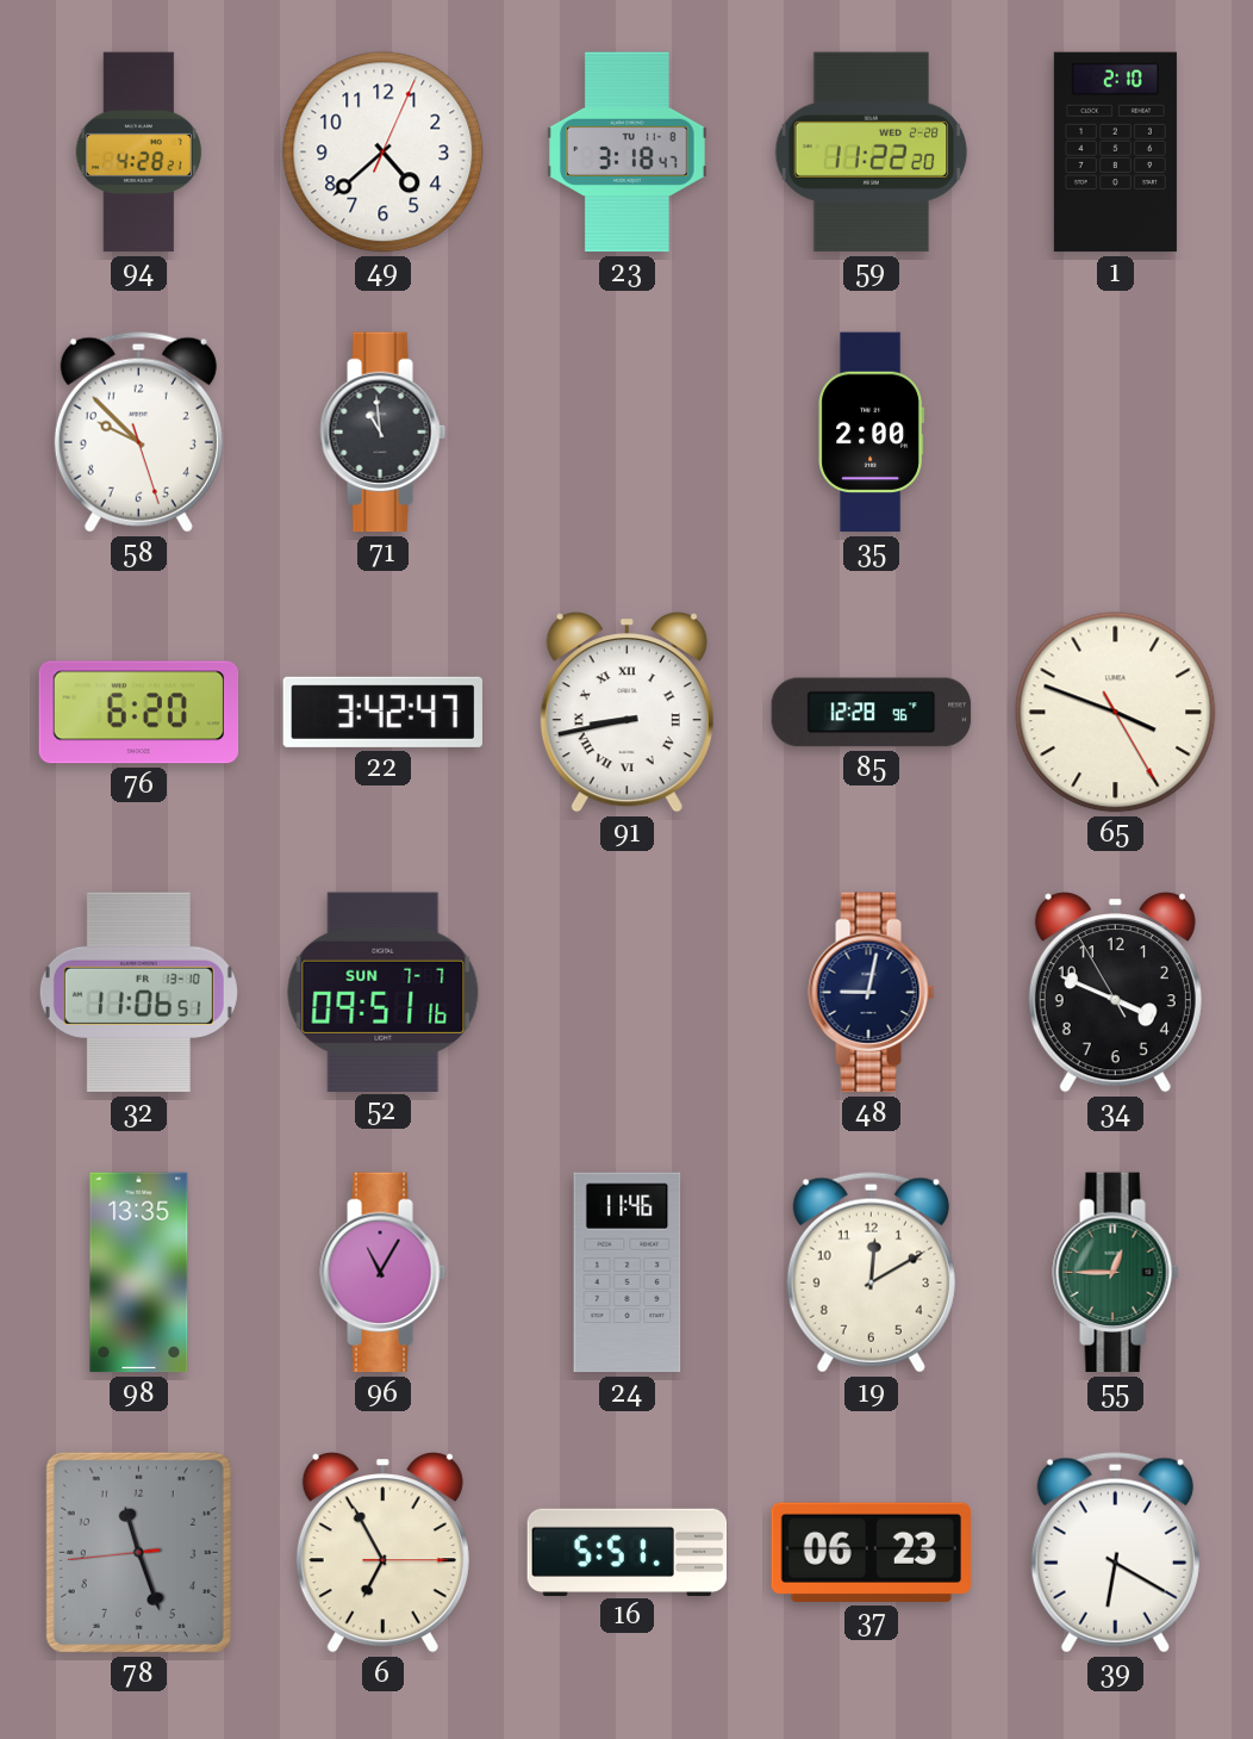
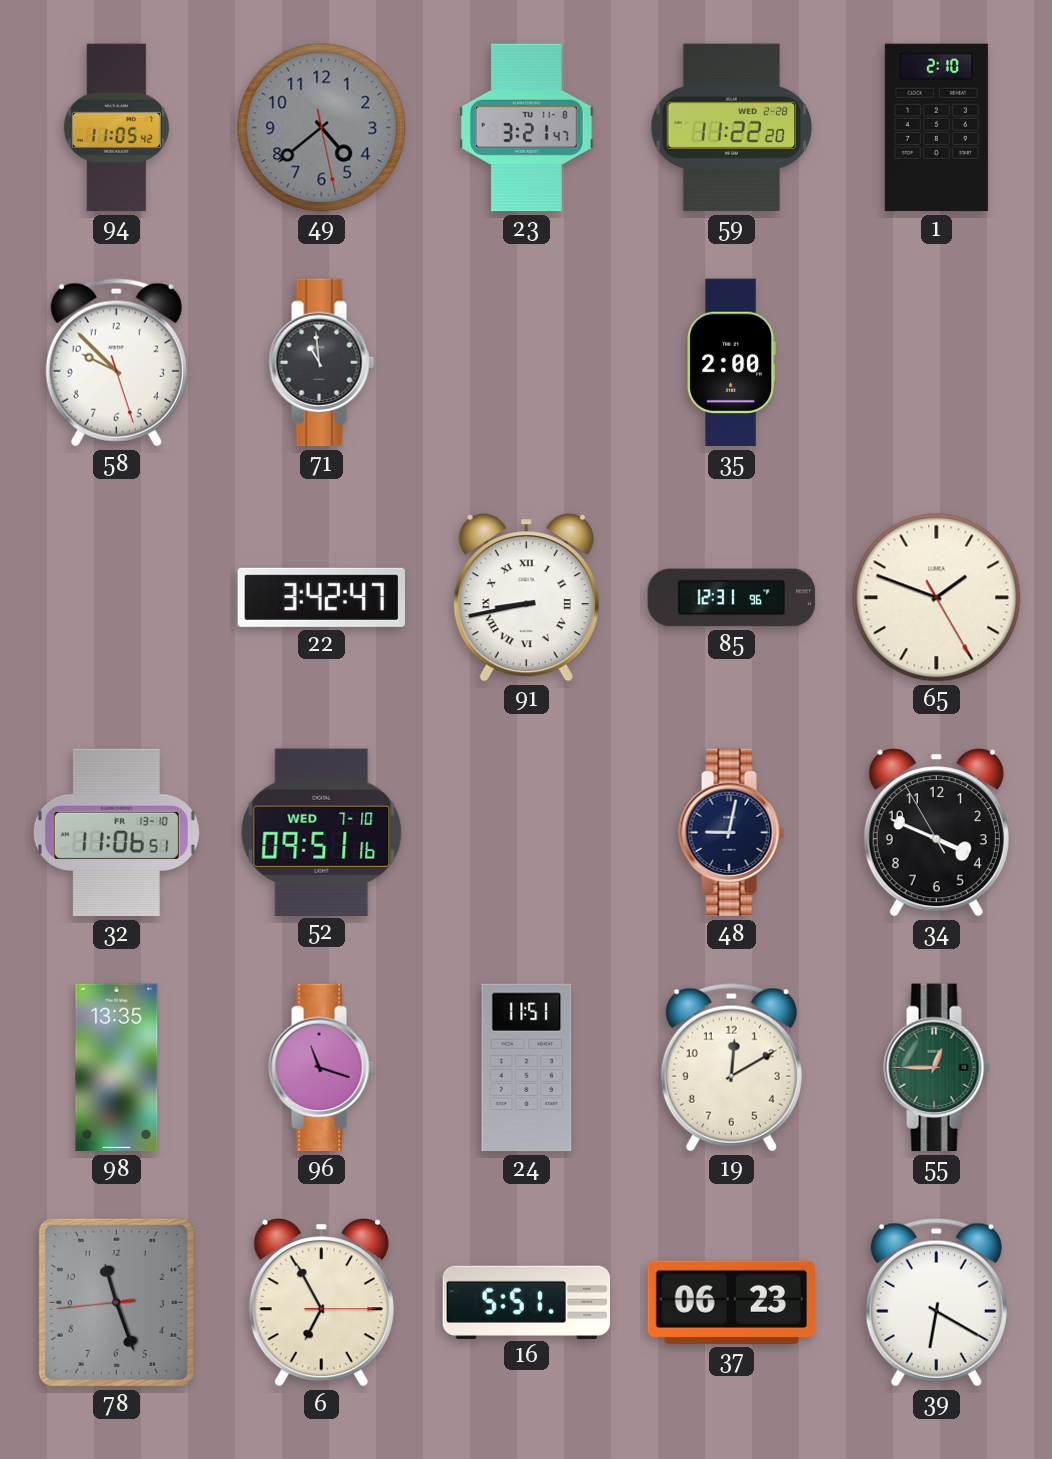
94: 4:28 -> 11:05
49: 4:38:04 -> 4:38:28
49 dial: white -> grey
23: 3:18 -> 3:21
76: 6:20 -> none
85: 12:28 -> 12:31
65: 3:48 -> 1:48
52 date: SUN 7-7 -> WED 7-10
96: 11:05 -> 11:18
24: 11:46 -> 11:51
